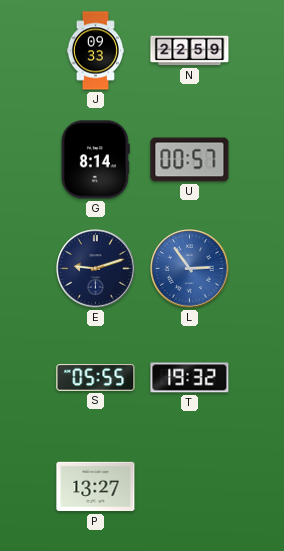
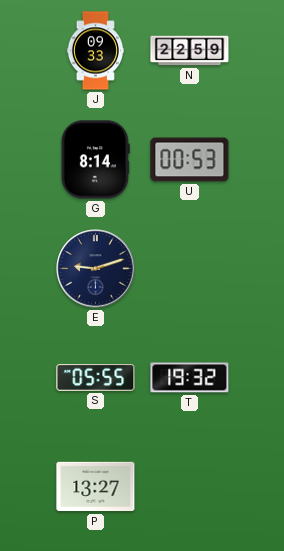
U: 00:57 -> 00:53
L: 2:54 -> none
